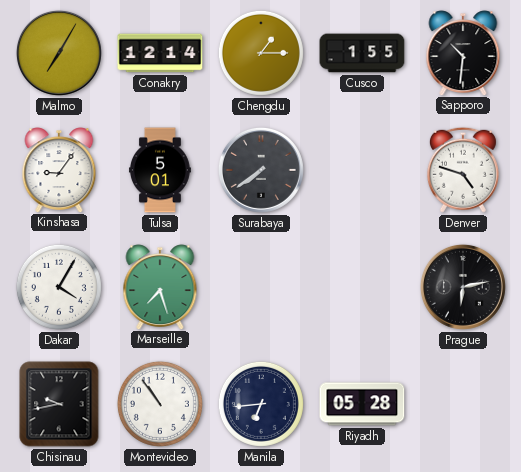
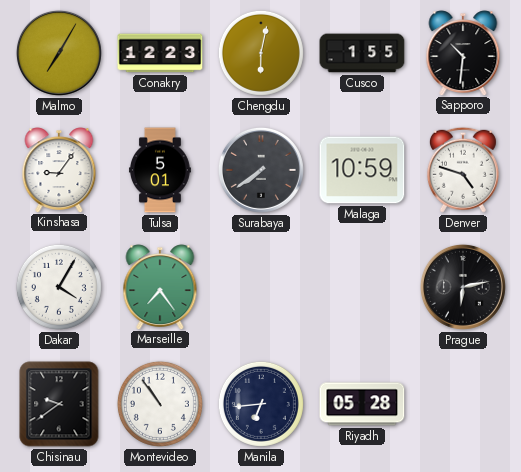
Conakry: 12:14 -> 12:23
Chengdu: 1:15 -> 6:02
Malaga: none -> 10:59
Marseille: 7:27 -> 7:24
Chisinau: 9:43 -> 9:39
